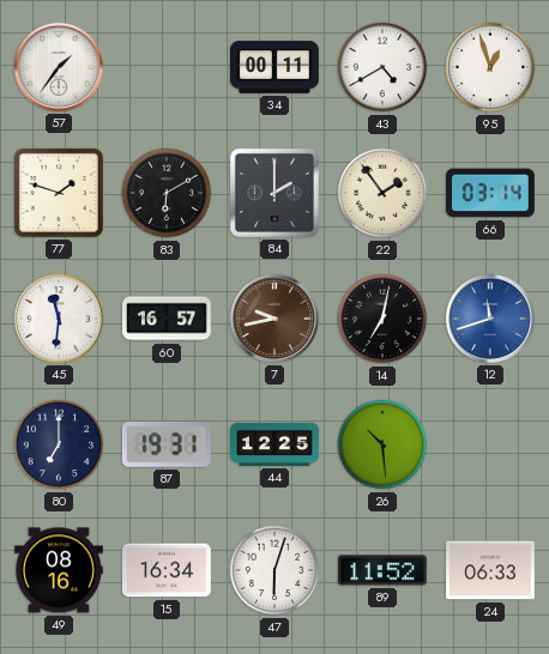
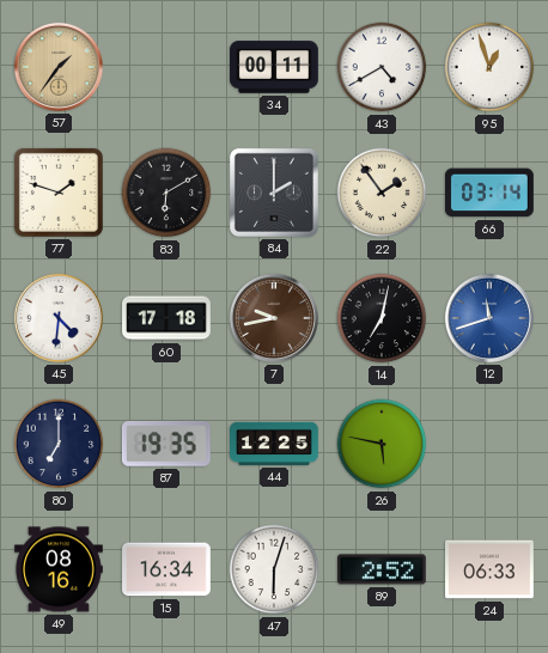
57 dial: white -> champagne
45: 11:31 -> 4:31
60: 16:57 -> 17:18
87: 19:31 -> 19:35
26: 10:29 -> 5:47
89: 11:52 -> 2:52
